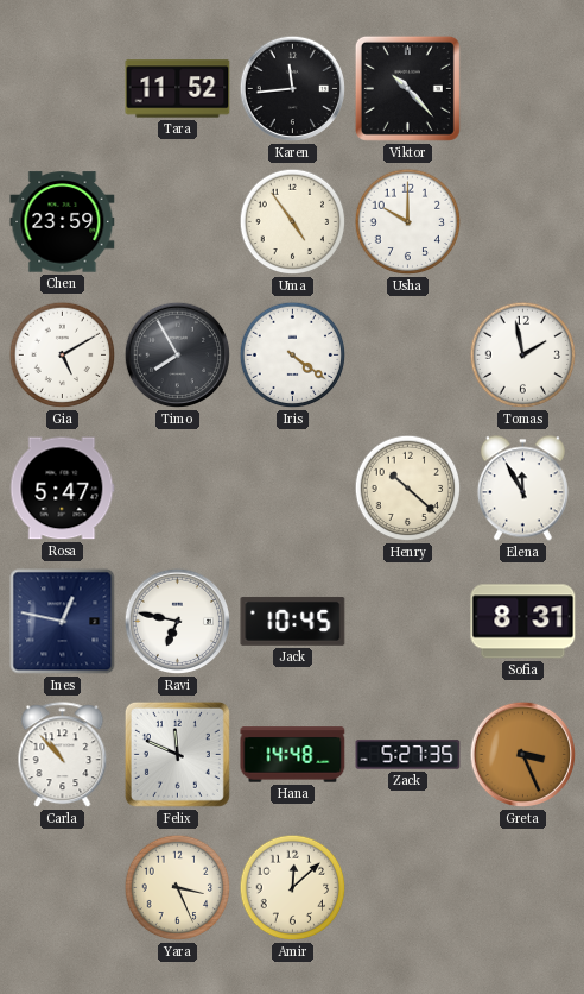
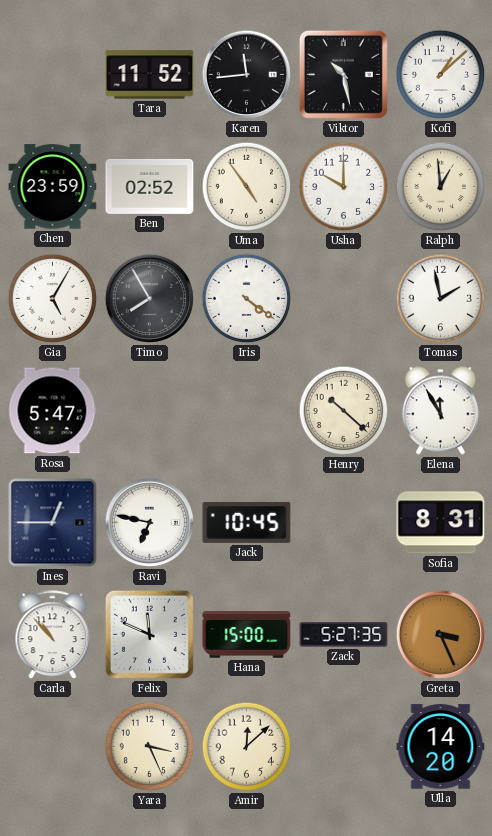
Viktor: 10:23 -> 10:28
Kofi: none -> 1:08
Ben: none -> 02:52
Ralph: none -> 12:59
Gia: 5:10 -> 5:05
Ines: 12:47 -> 12:45
Hana: 14:48 -> 15:00
Ulla: none -> 14:20
